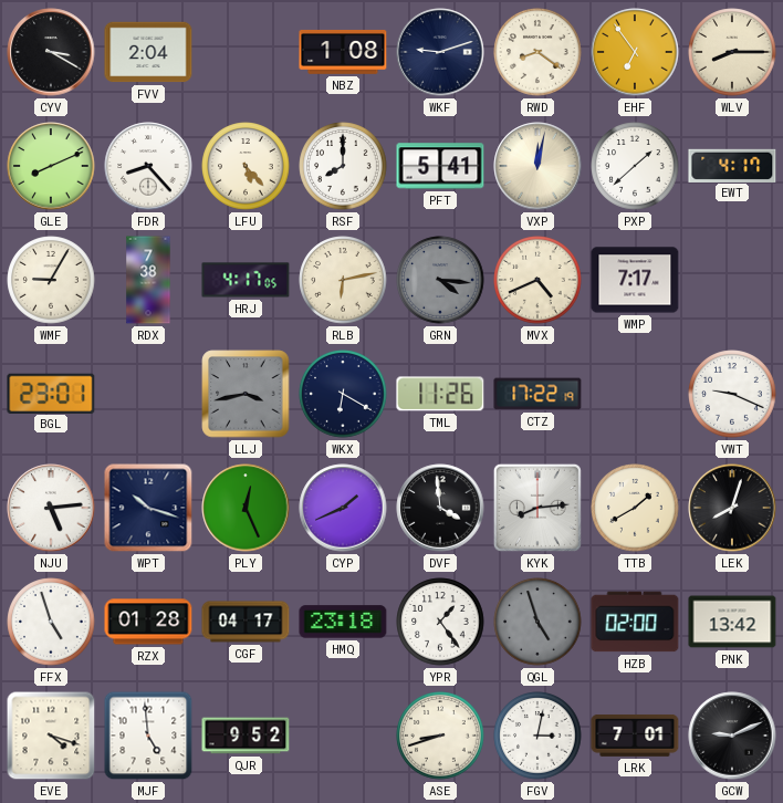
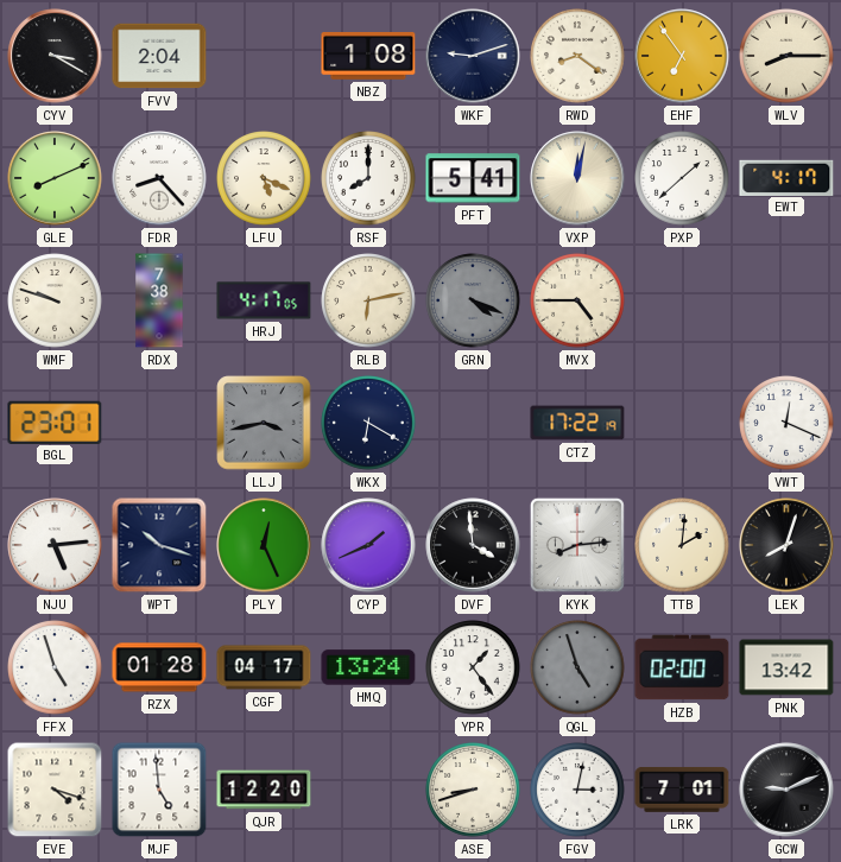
LFU: 5:23 -> 5:19
WMF: 9:05 -> 9:48
GRN: 4:16 -> 4:19
MVX: 4:41 -> 4:45
WMP: 7:17 -> none
TML: 11:26 -> none
VWT: 9:19 -> 12:19
TTB: 1:40 -> 2:01
HMQ: 23:18 -> 13:24
QJR: 9:52 -> 12:20
